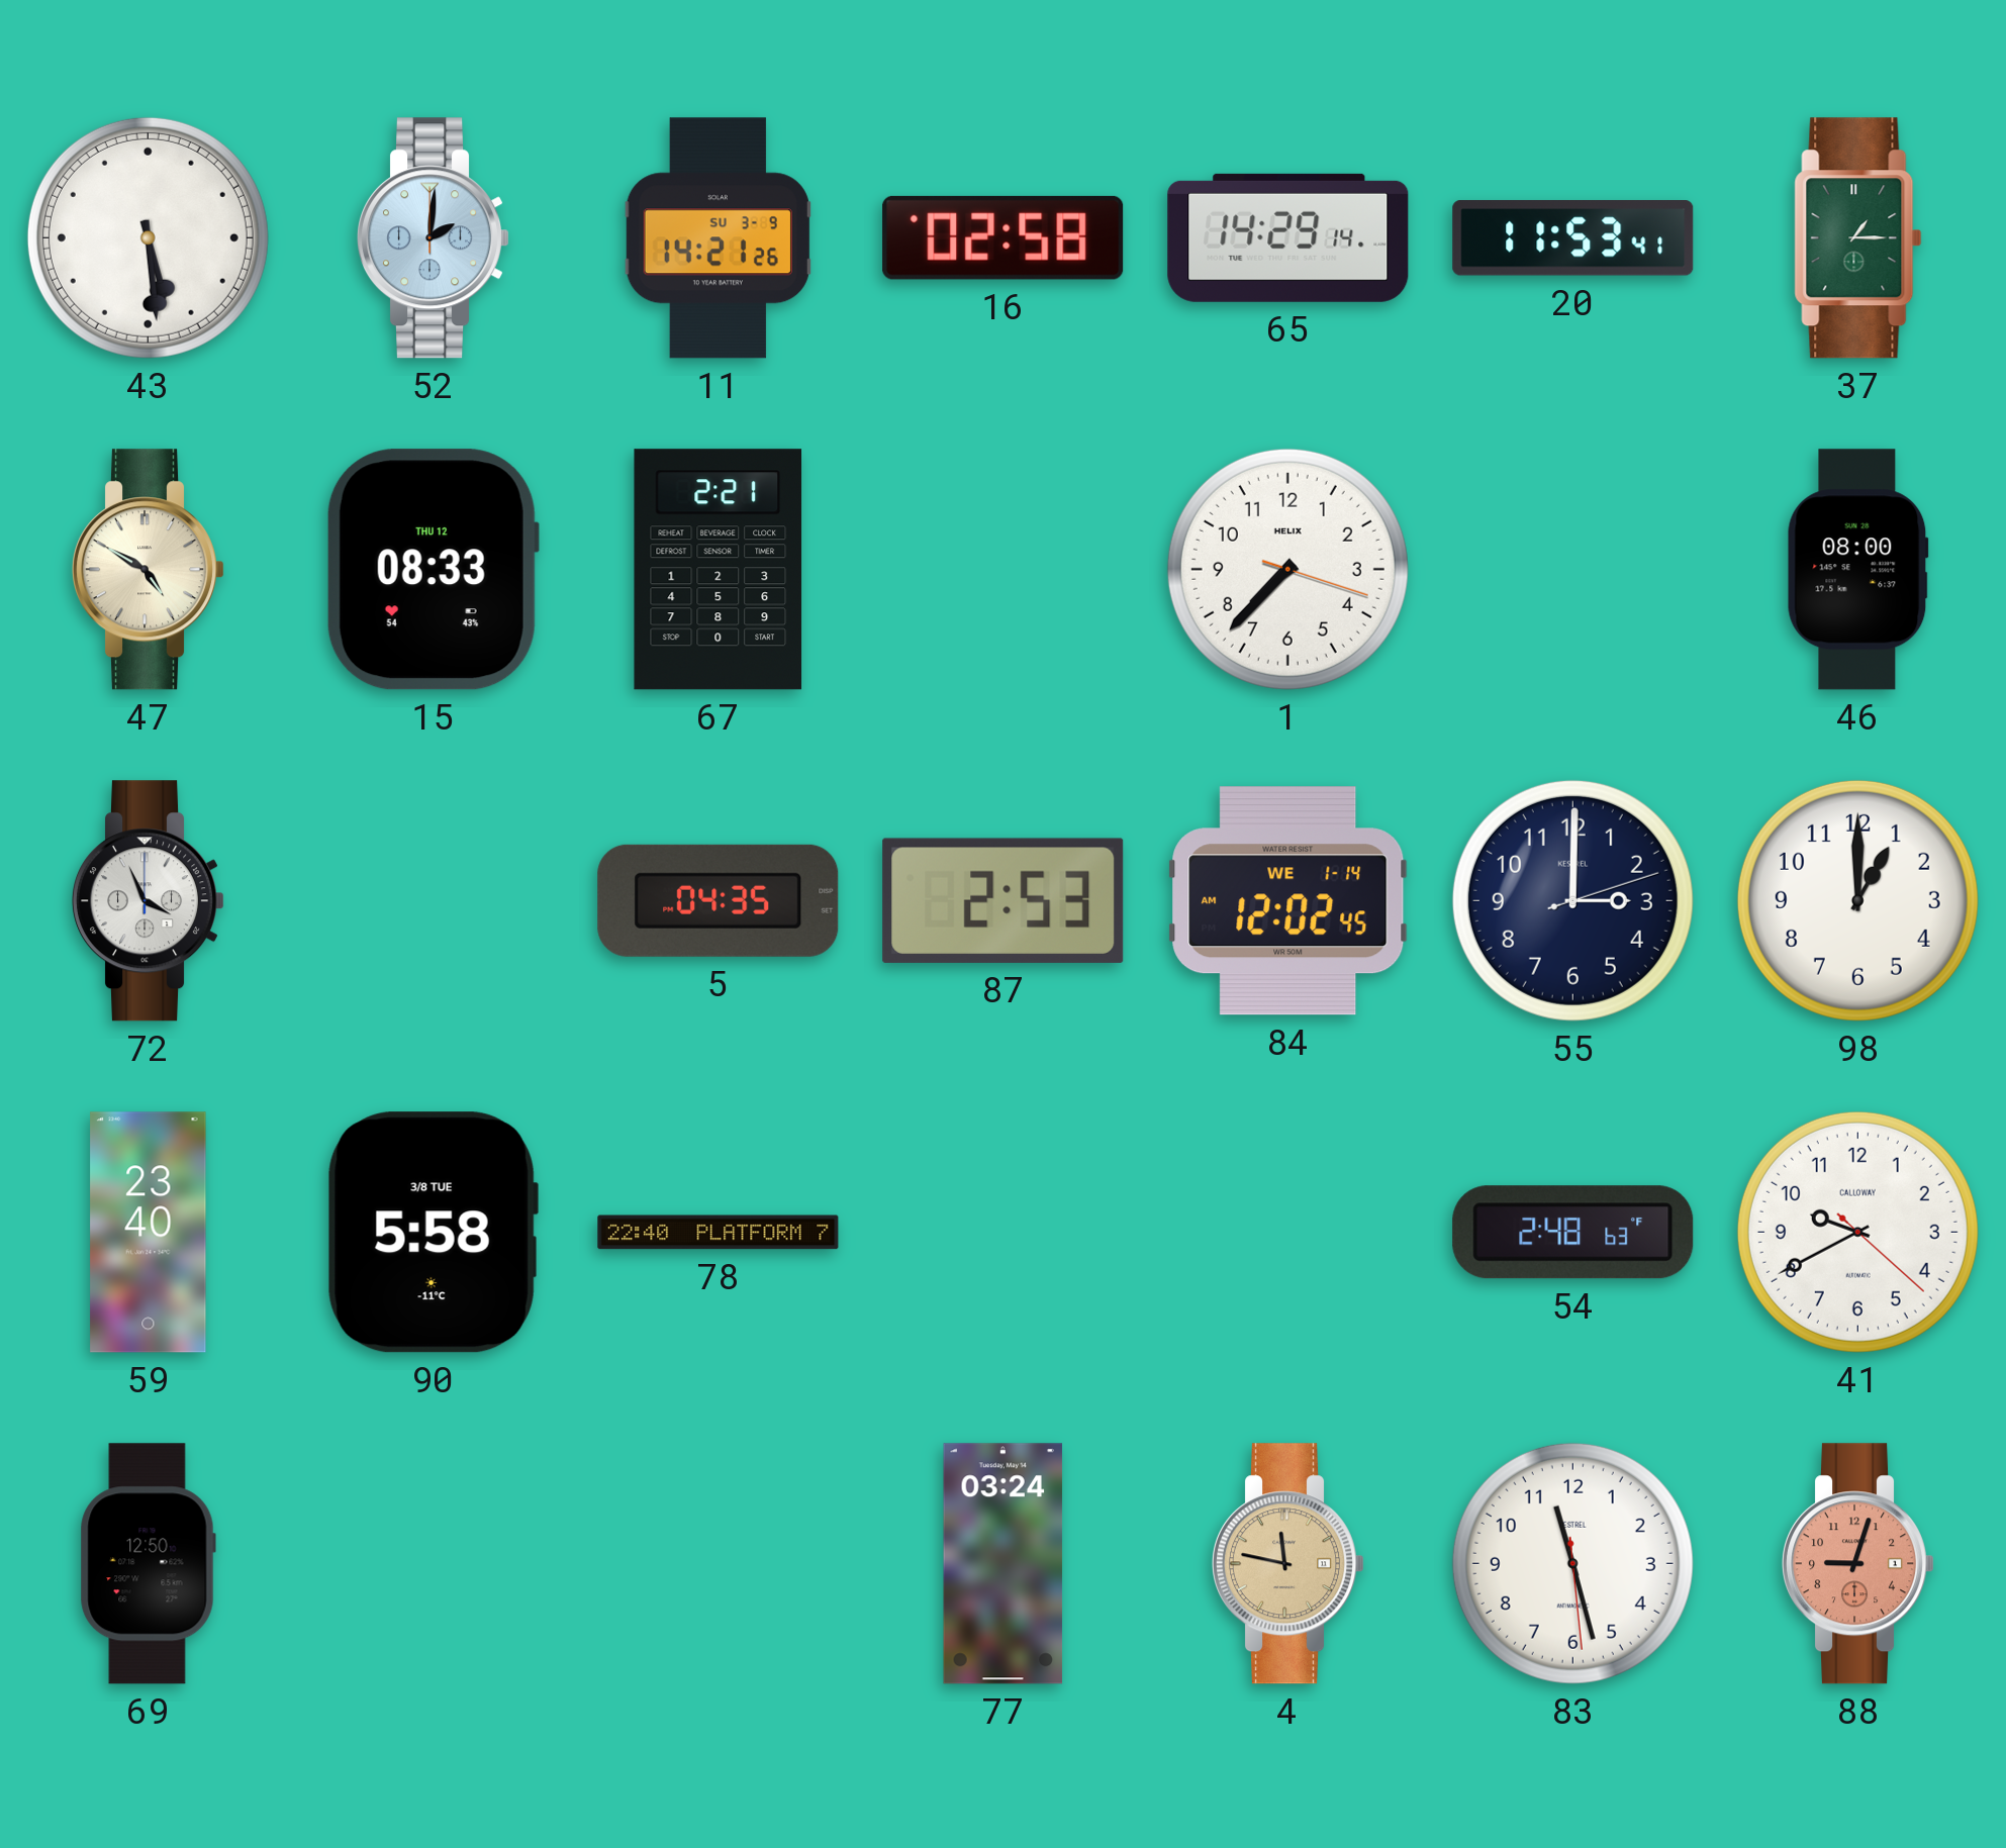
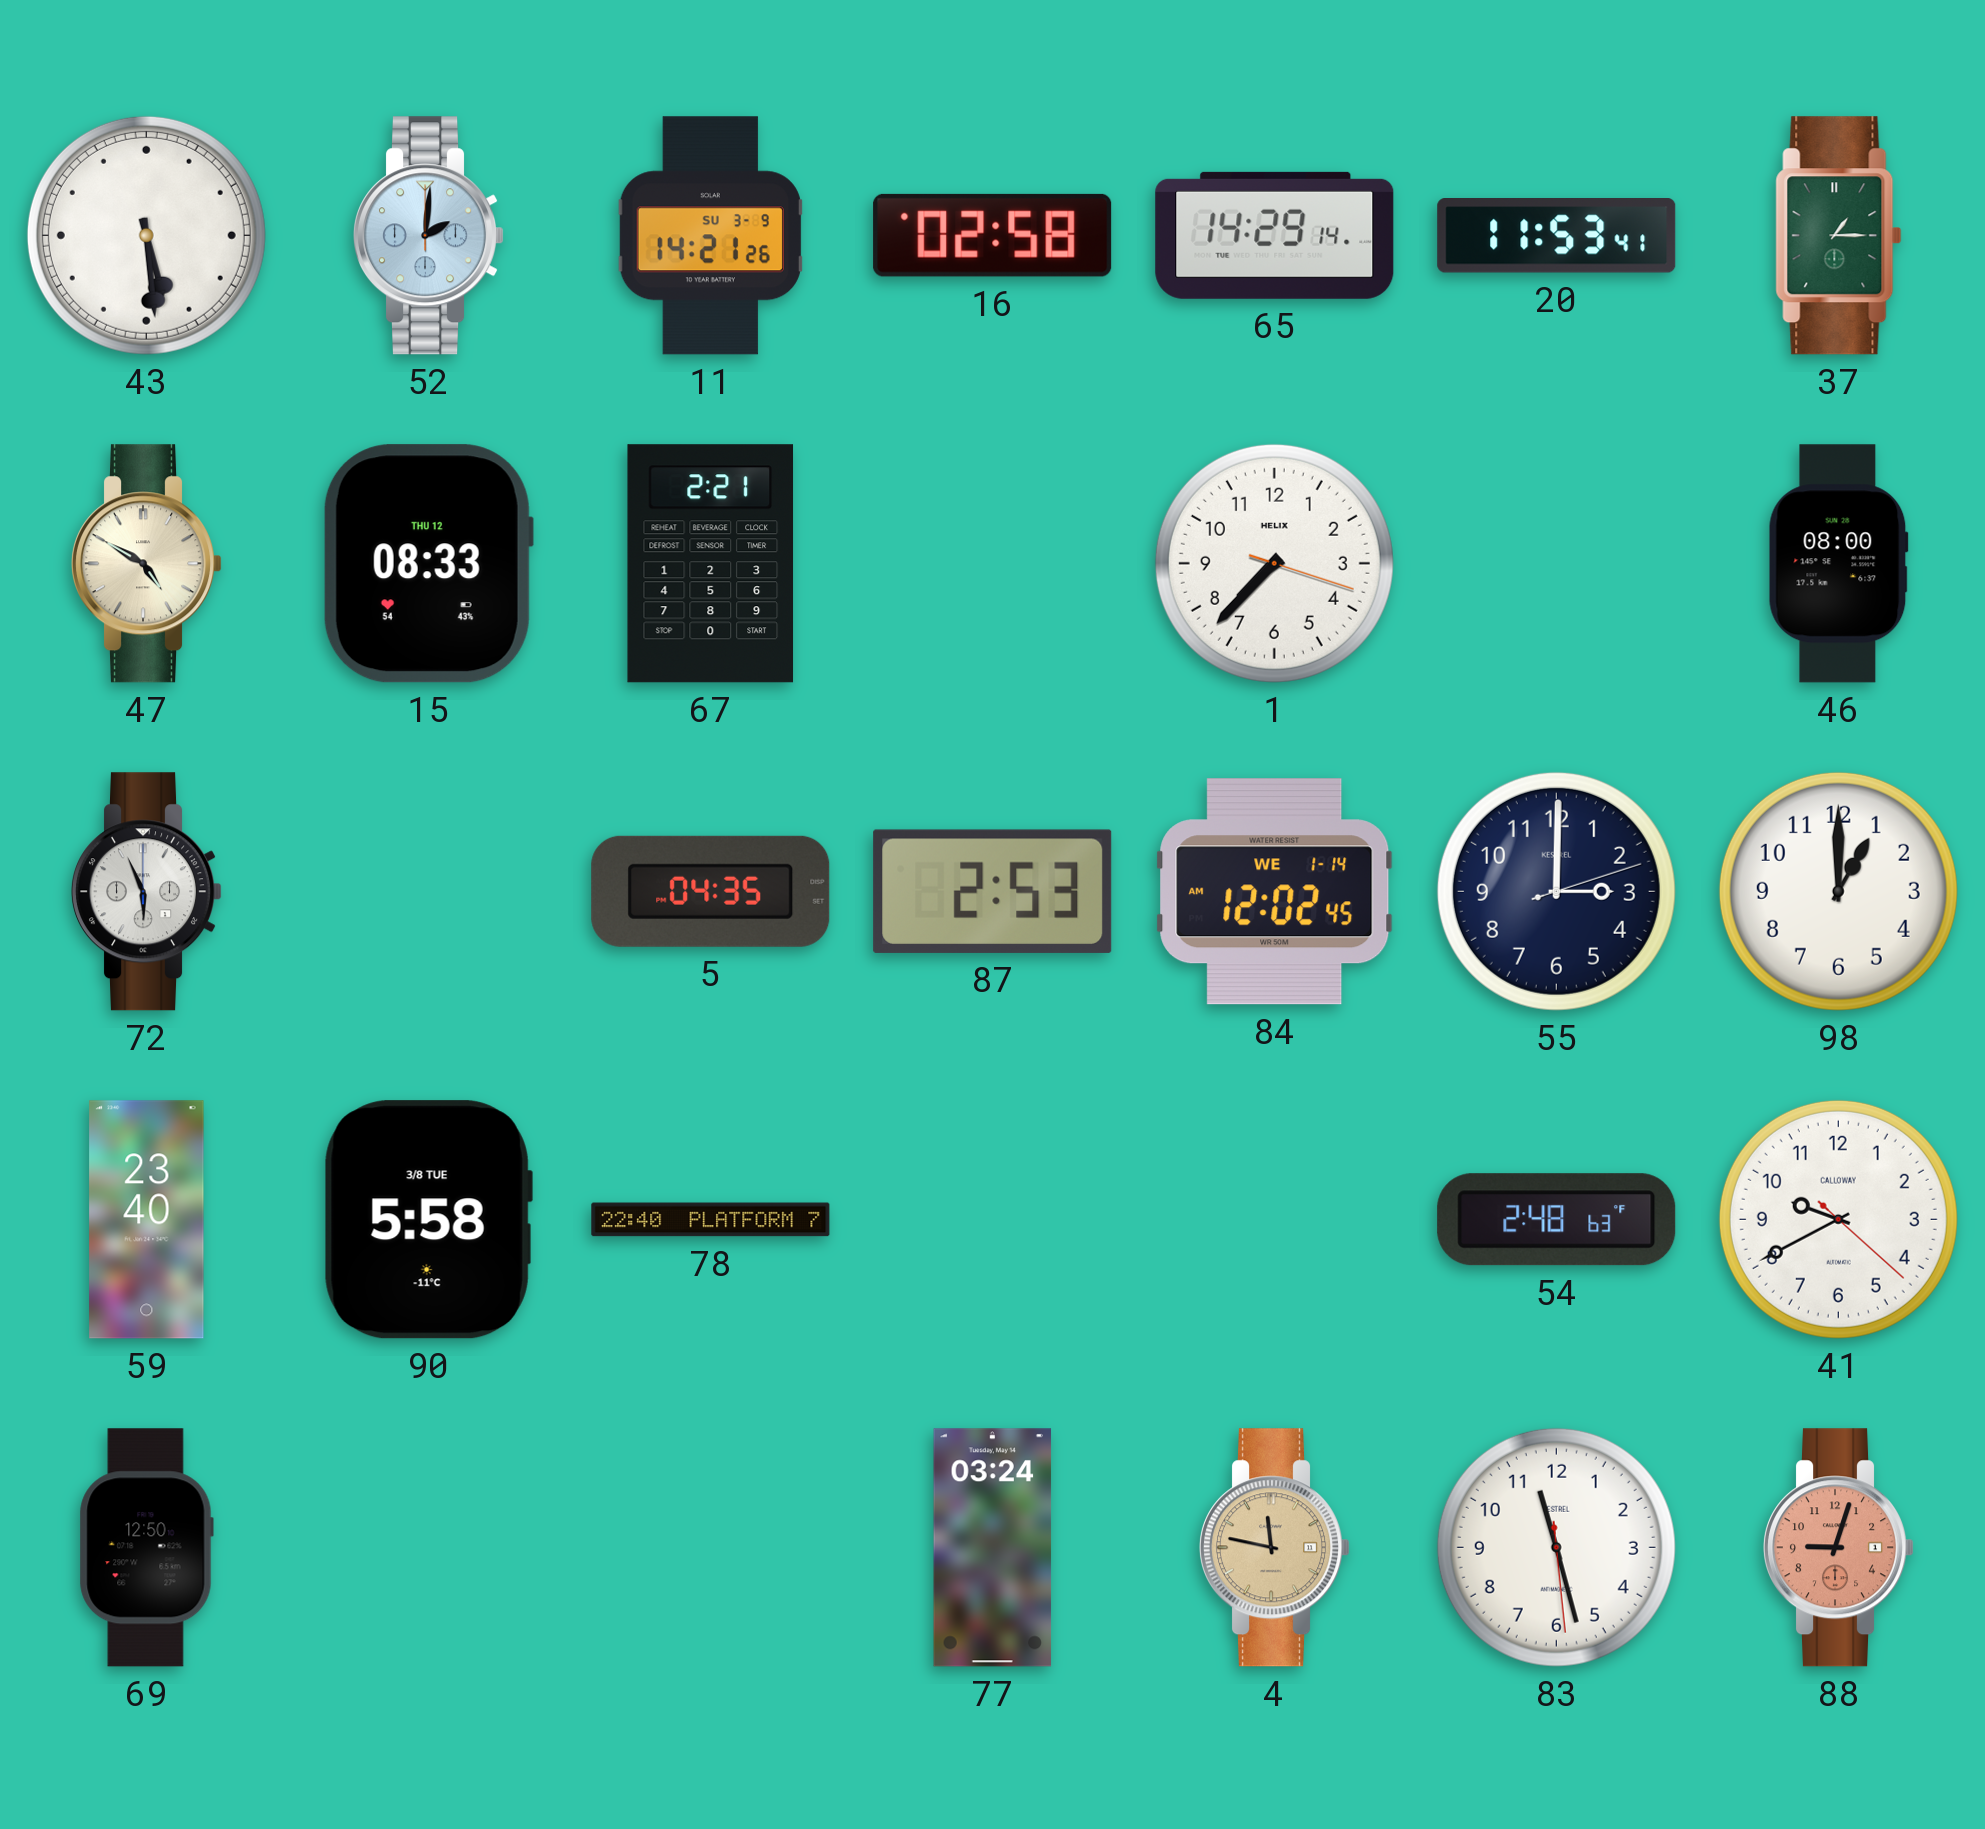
72: 3:56 -> 5:56
